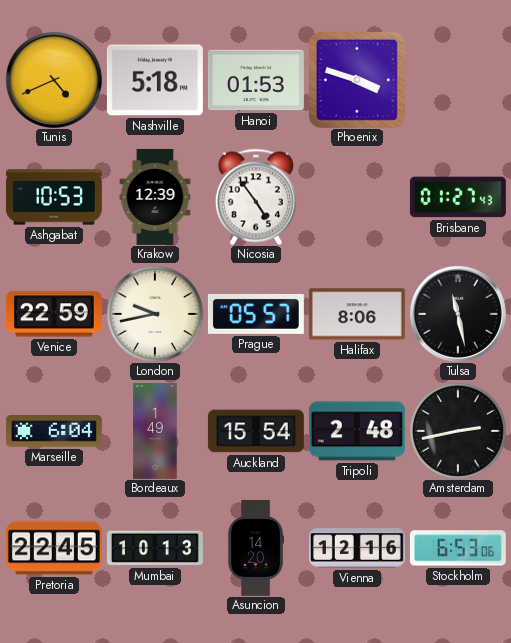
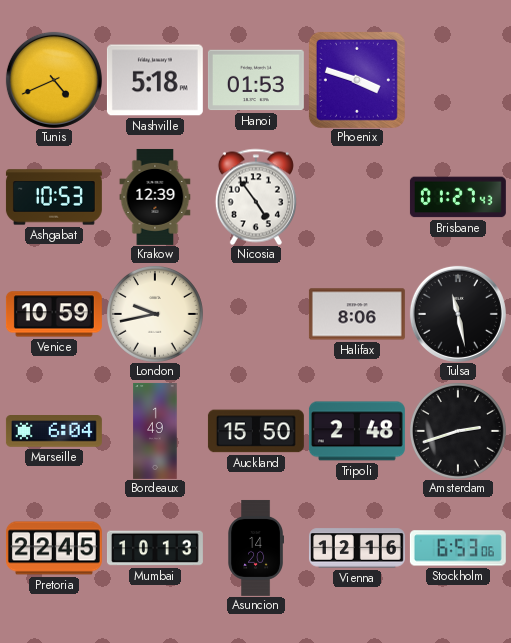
Venice: 22:59 -> 10:59
Prague: 05:57 -> none
Auckland: 15:54 -> 15:50
Amsterdam: 2:43 -> 2:42
